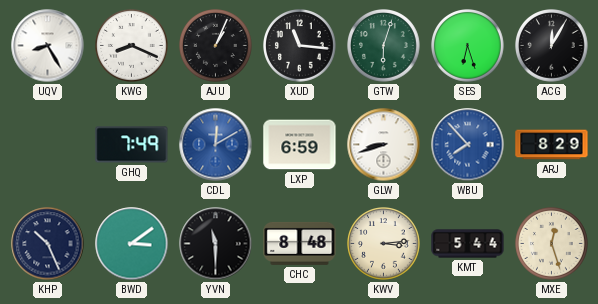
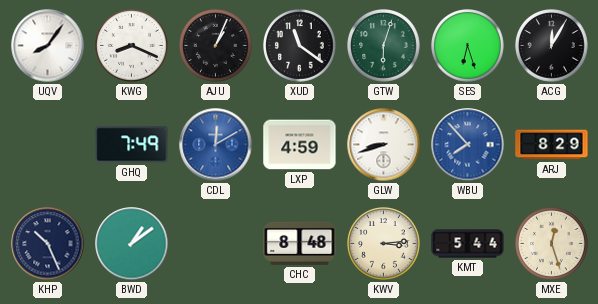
UQV: 8:25 -> 8:06
XUD: 11:16 -> 11:21
LXP: 6:59 -> 4:59
BWD: 3:09 -> 1:09
YVN: 11:30 -> none
